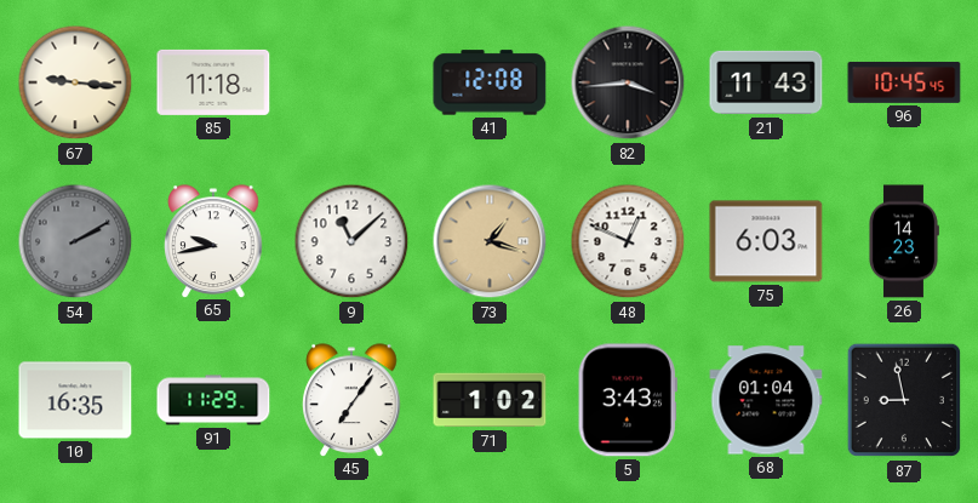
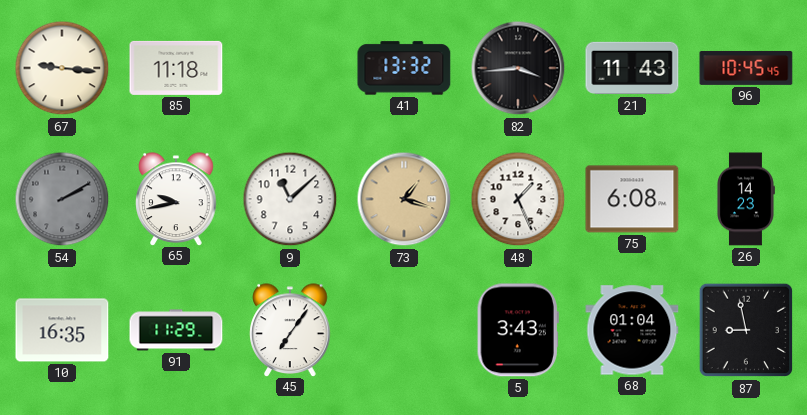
41: 12:08 -> 13:32
48: 12:49 -> 1:26
75: 6:03 -> 6:08
71: 1:02 -> none
